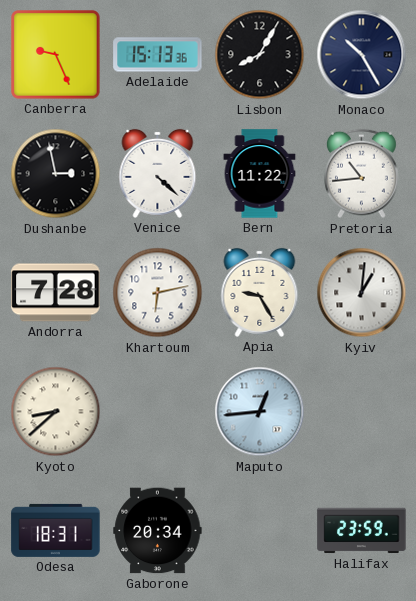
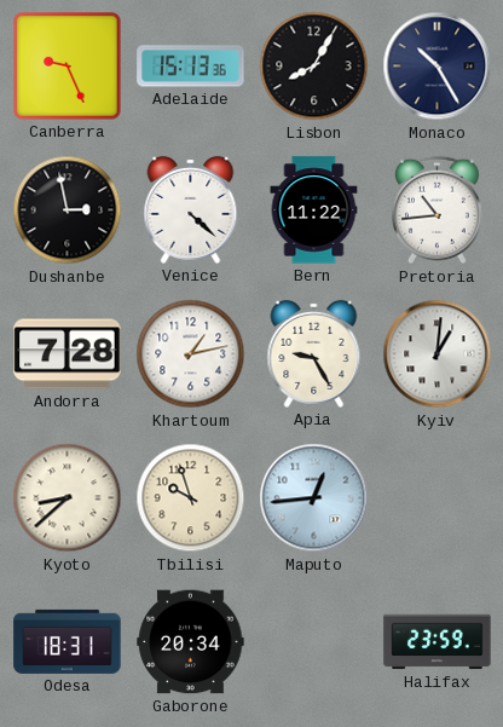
Khartoum: 6:13 -> 1:13
Tbilisi: none -> 9:57
